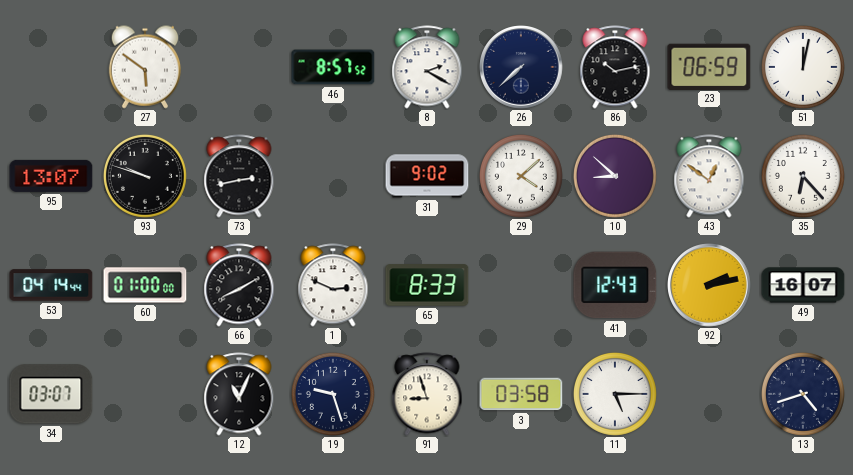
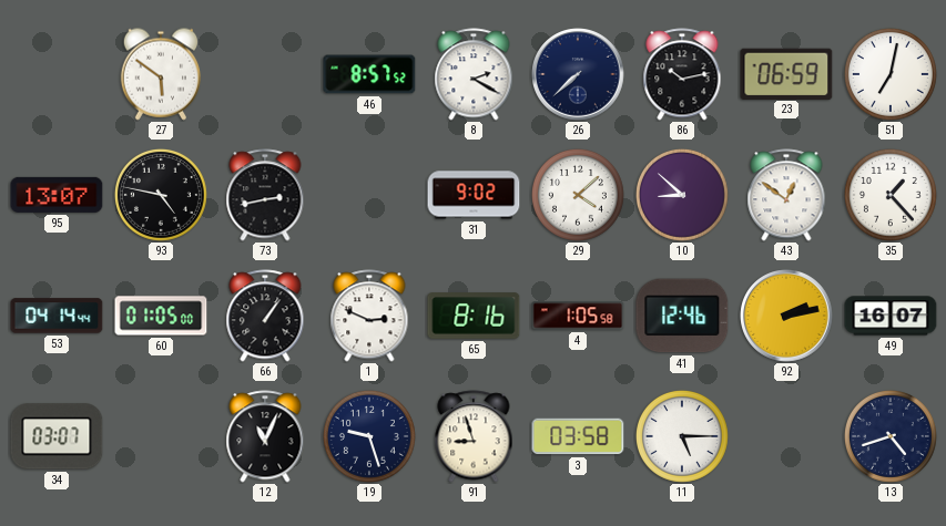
51: 12:02 -> 7:02
93: 9:48 -> 4:47
35: 6:23 -> 1:23
60: 01:00 -> 01:05
66: 8:10 -> 1:06
65: 8:33 -> 8:16
4: none -> 1:05
41: 12:43 -> 12:46
